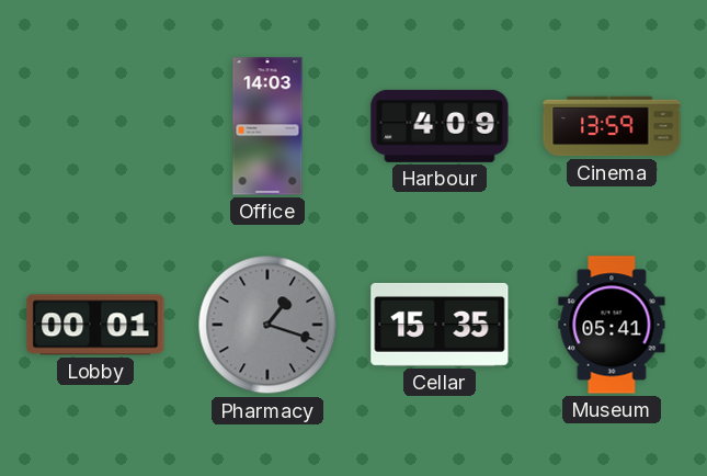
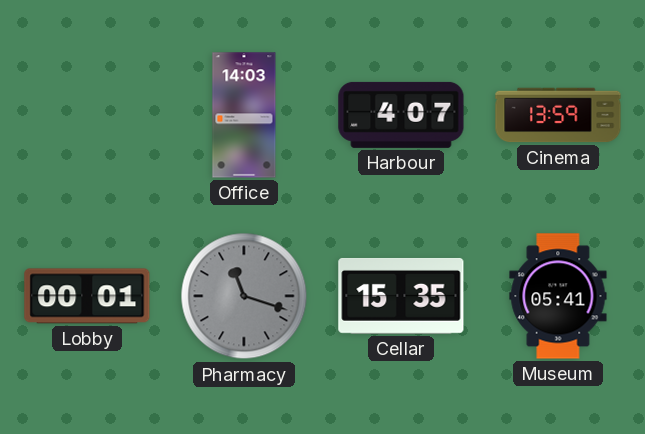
Harbour: 4:09 -> 4:07
Pharmacy: 1:18 -> 11:18
